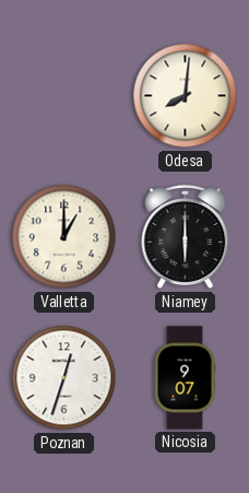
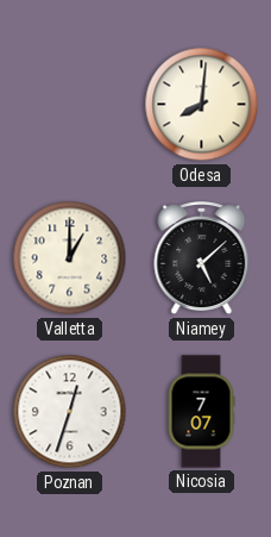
Niamey: 6:00 -> 5:08
Nicosia: 9:07 -> 7:07
